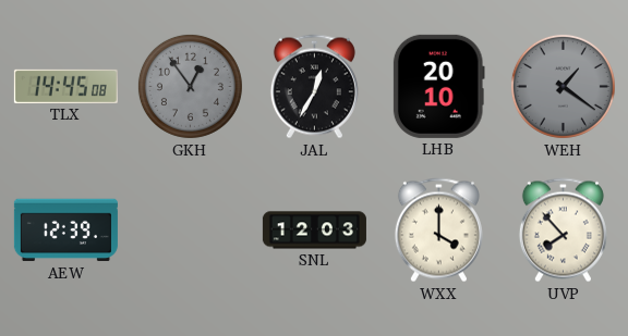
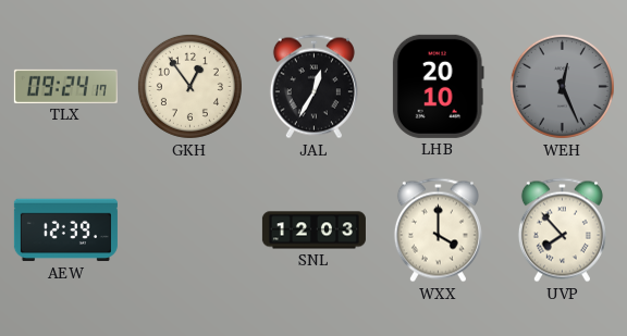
TLX: 14:45 -> 09:24
GKH dial: grey -> cream
WEH: 1:21 -> 12:26
